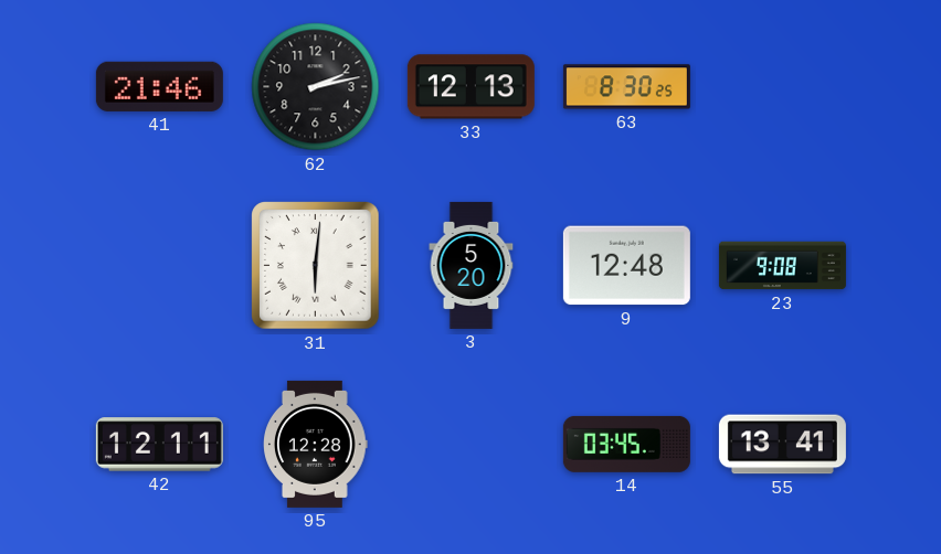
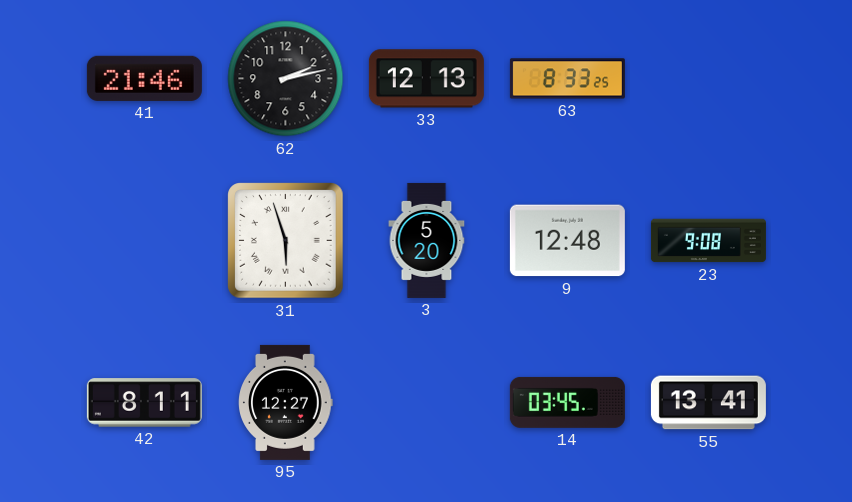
63: 8:30 -> 8:33
31: 6:01 -> 5:57
42: 12:11 -> 8:11
95: 12:28 -> 12:27
